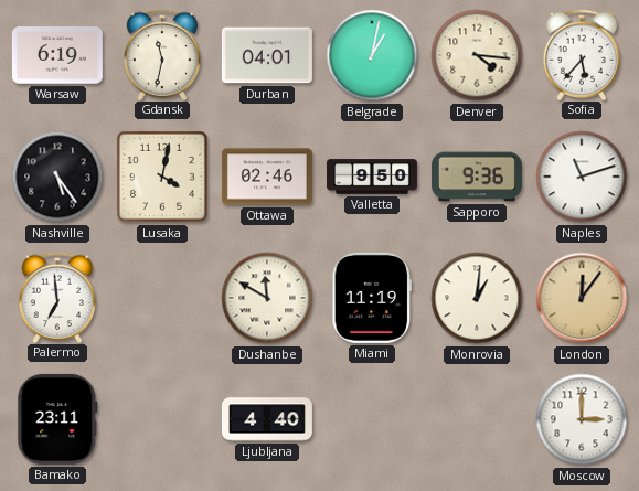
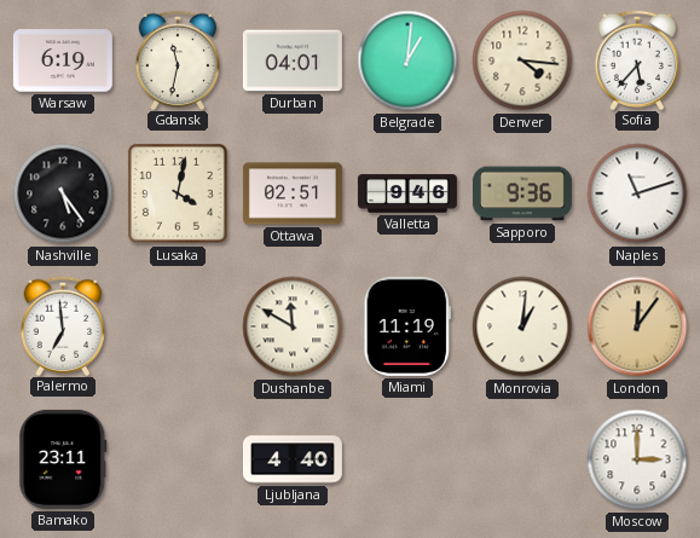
Belgrade: 1:02 -> 1:01
Ottawa: 02:46 -> 02:51
Valletta: 9:50 -> 9:46
